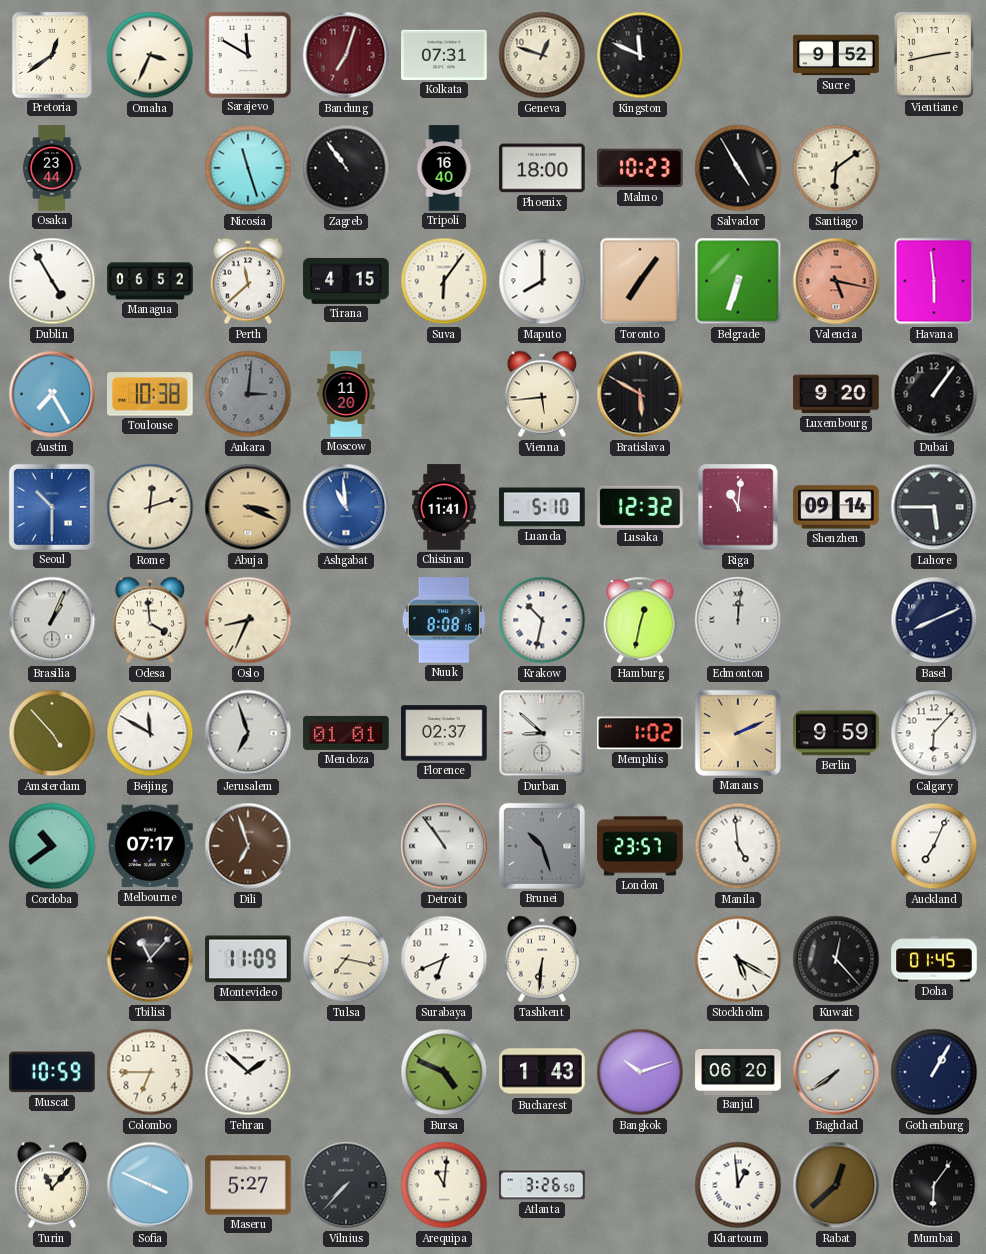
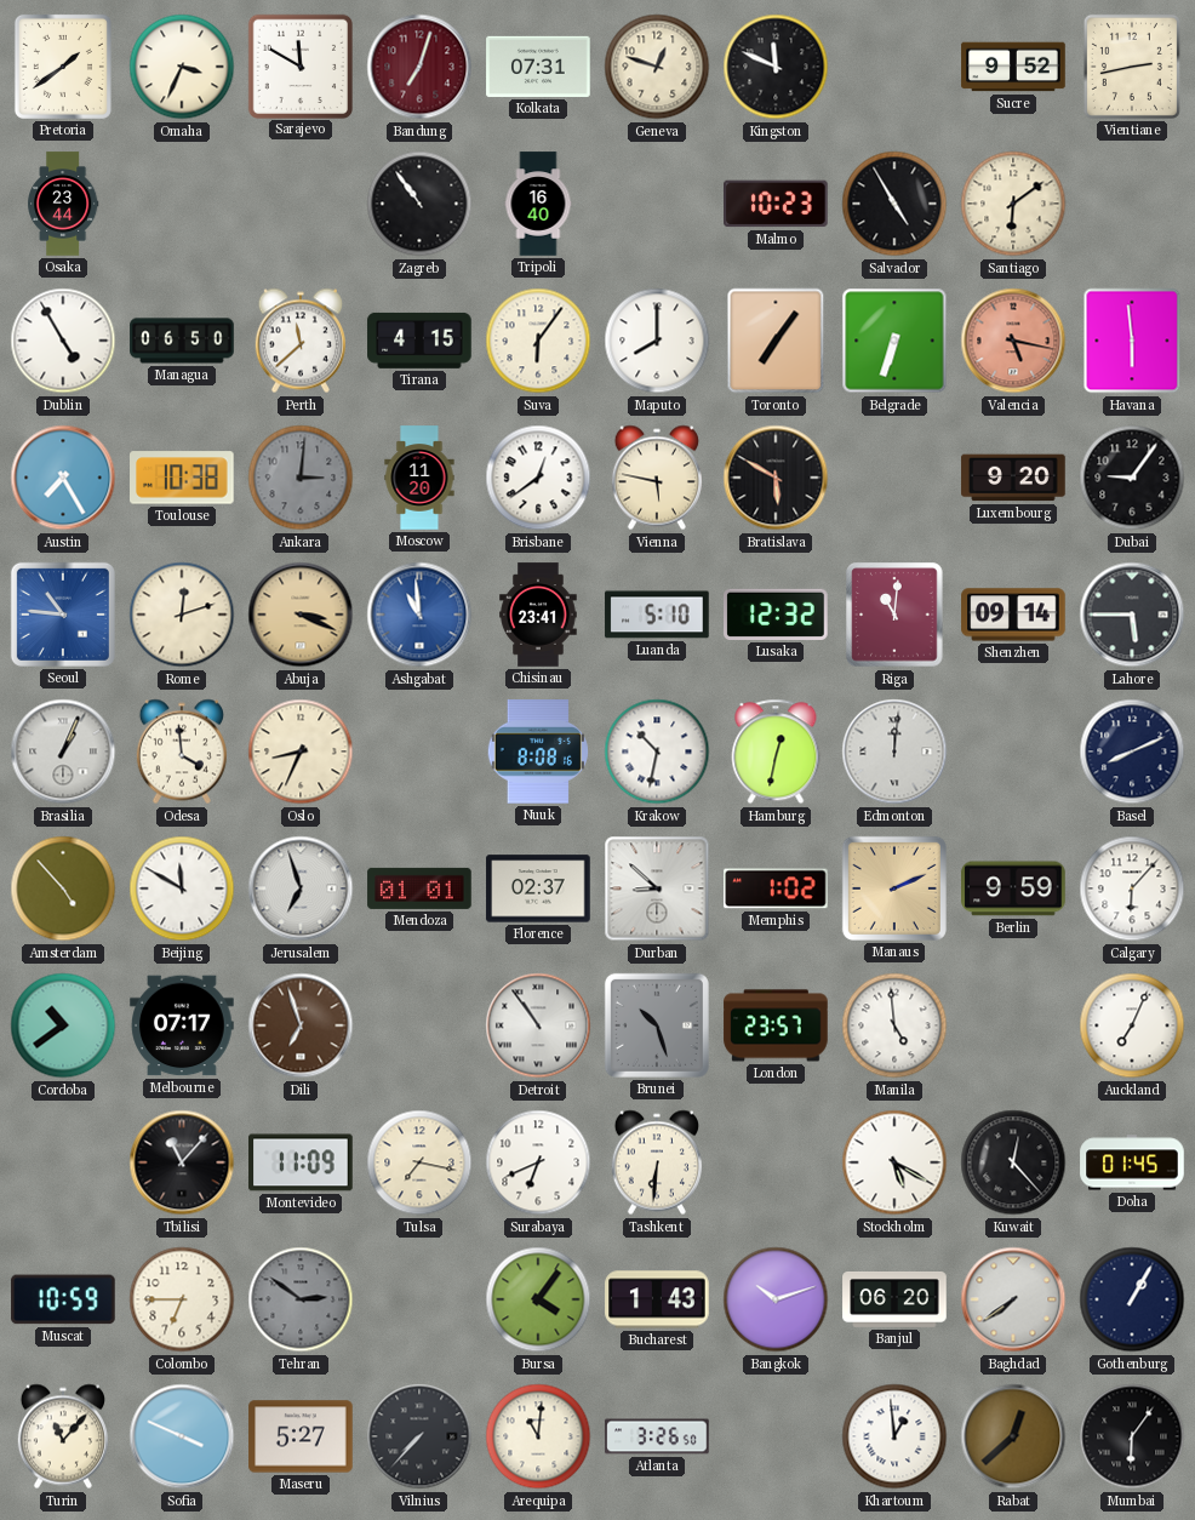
Pretoria: 12:39 -> 1:39
Nicosia: 11:27 -> none
Phoenix: 18:00 -> none
Managua: 06:52 -> 06:50
Brisbane: none -> 12:39
Vienna: 5:44 -> 5:47
Dubai: 1:06 -> 9:06
Seoul: 10:30 -> 10:46
Chisinau: 11:41 -> 23:41
Tehran: 1:52 -> 2:51
Tehran dial: white -> grey
Bursa: 4:49 -> 4:06
